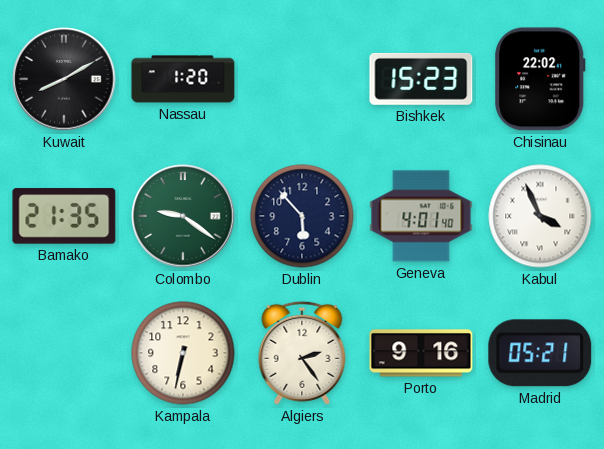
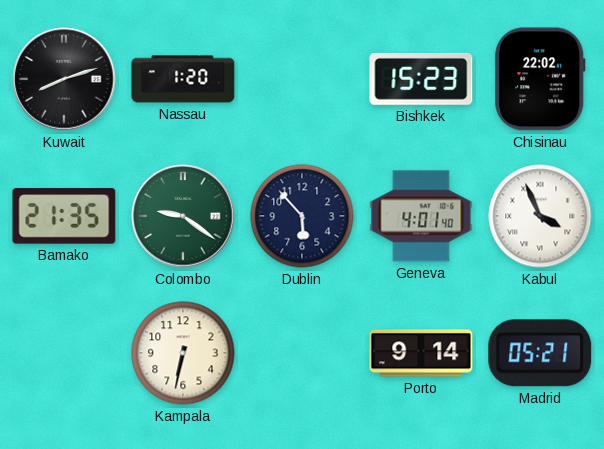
Kuwait: 8:10 -> 8:12
Algiers: 2:24 -> none
Porto: 9:16 -> 9:14
